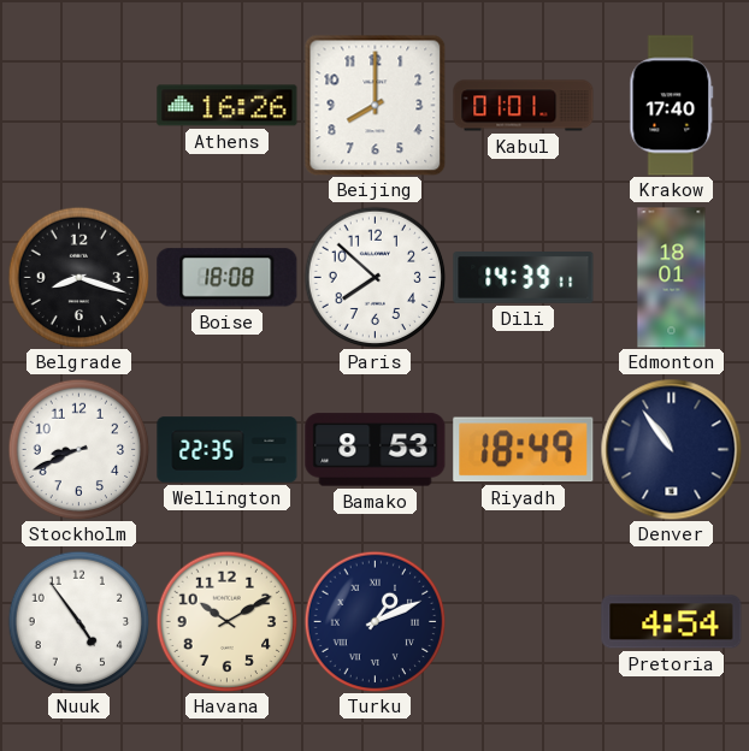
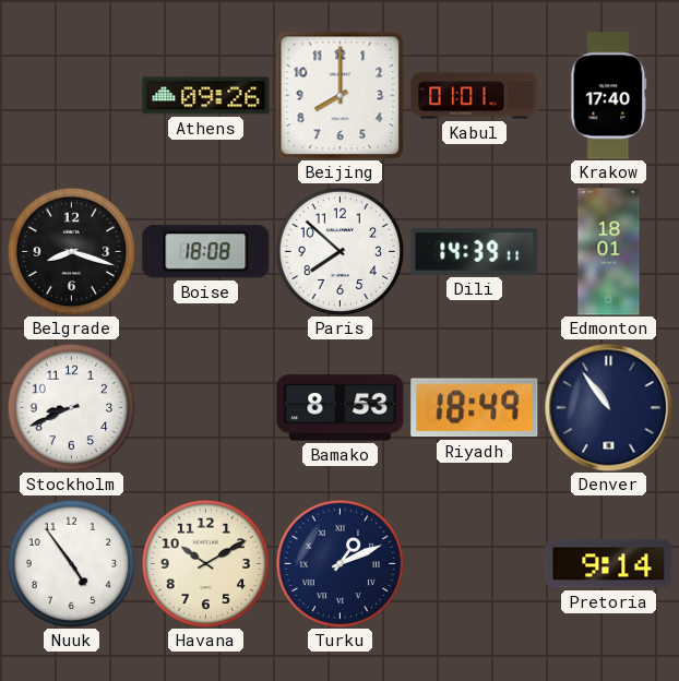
Athens: 16:26 -> 09:26
Wellington: 22:35 -> none
Pretoria: 4:54 -> 9:14
